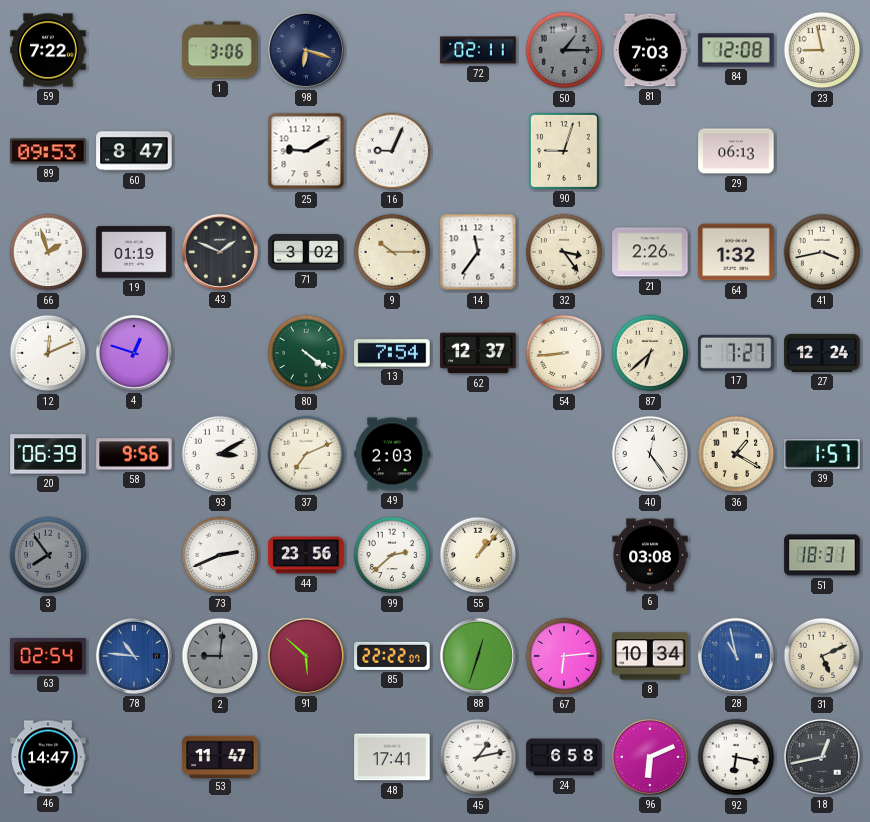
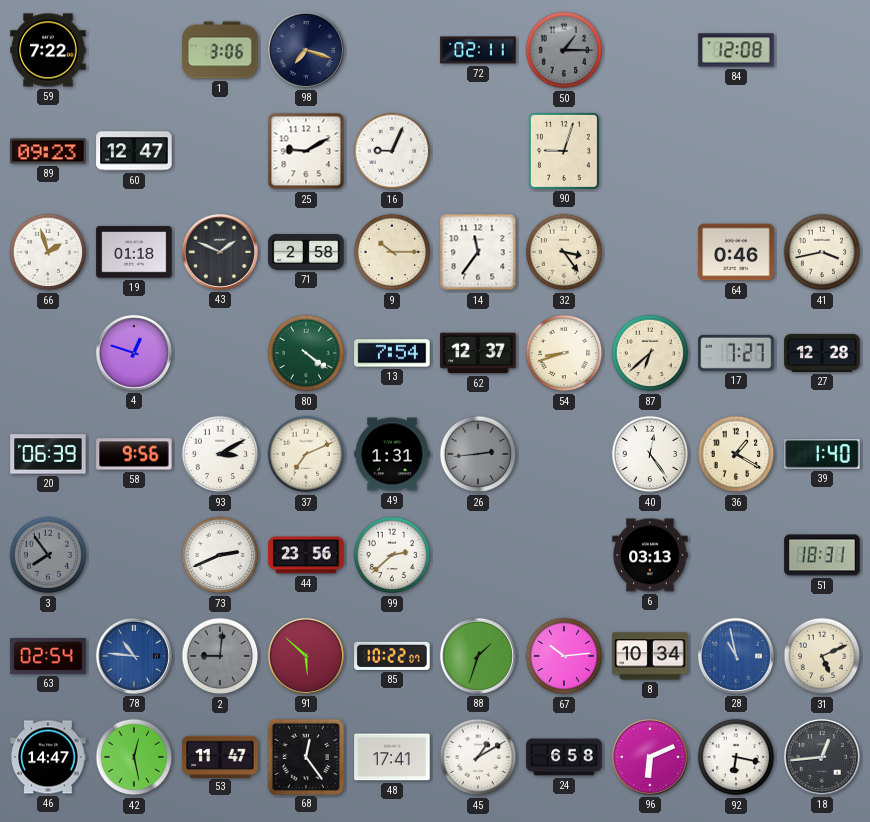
98: 6:18 -> 7:18
81: 7:03 -> none
23: 8:58 -> none
89: 09:53 -> 09:23
60: 8:47 -> 12:47
29: 06:13 -> none
19: 01:19 -> 01:18
71: 3:02 -> 2:58
21: 2:26 -> none
64: 1:32 -> 0:46
12: 12:11 -> none
54: 8:44 -> 8:42
27: 12:24 -> 12:28
49: 2:03 -> 1:31
26: none -> 2:44
39: 1:57 -> 1:40
55: 1:07 -> none
6: 03:08 -> 03:13
85: 22:22 -> 10:22
88: 12:33 -> 1:33
67: 6:14 -> 10:14
42: none -> 12:28
68: none -> 12:24
45: 1:13 -> 1:10
18: 12:43 -> 12:44
